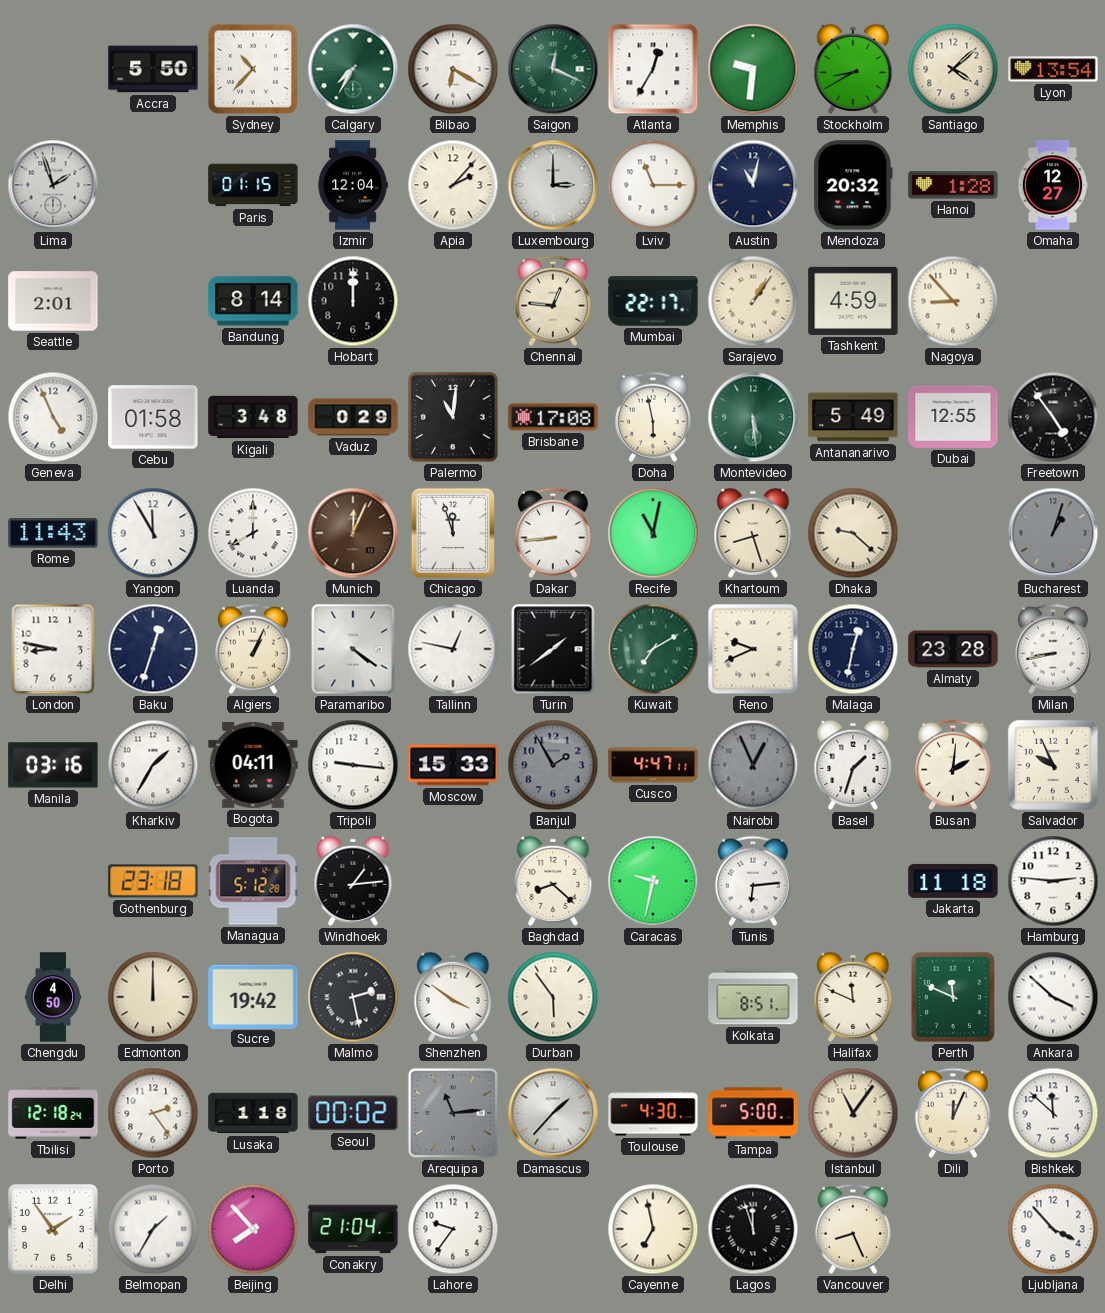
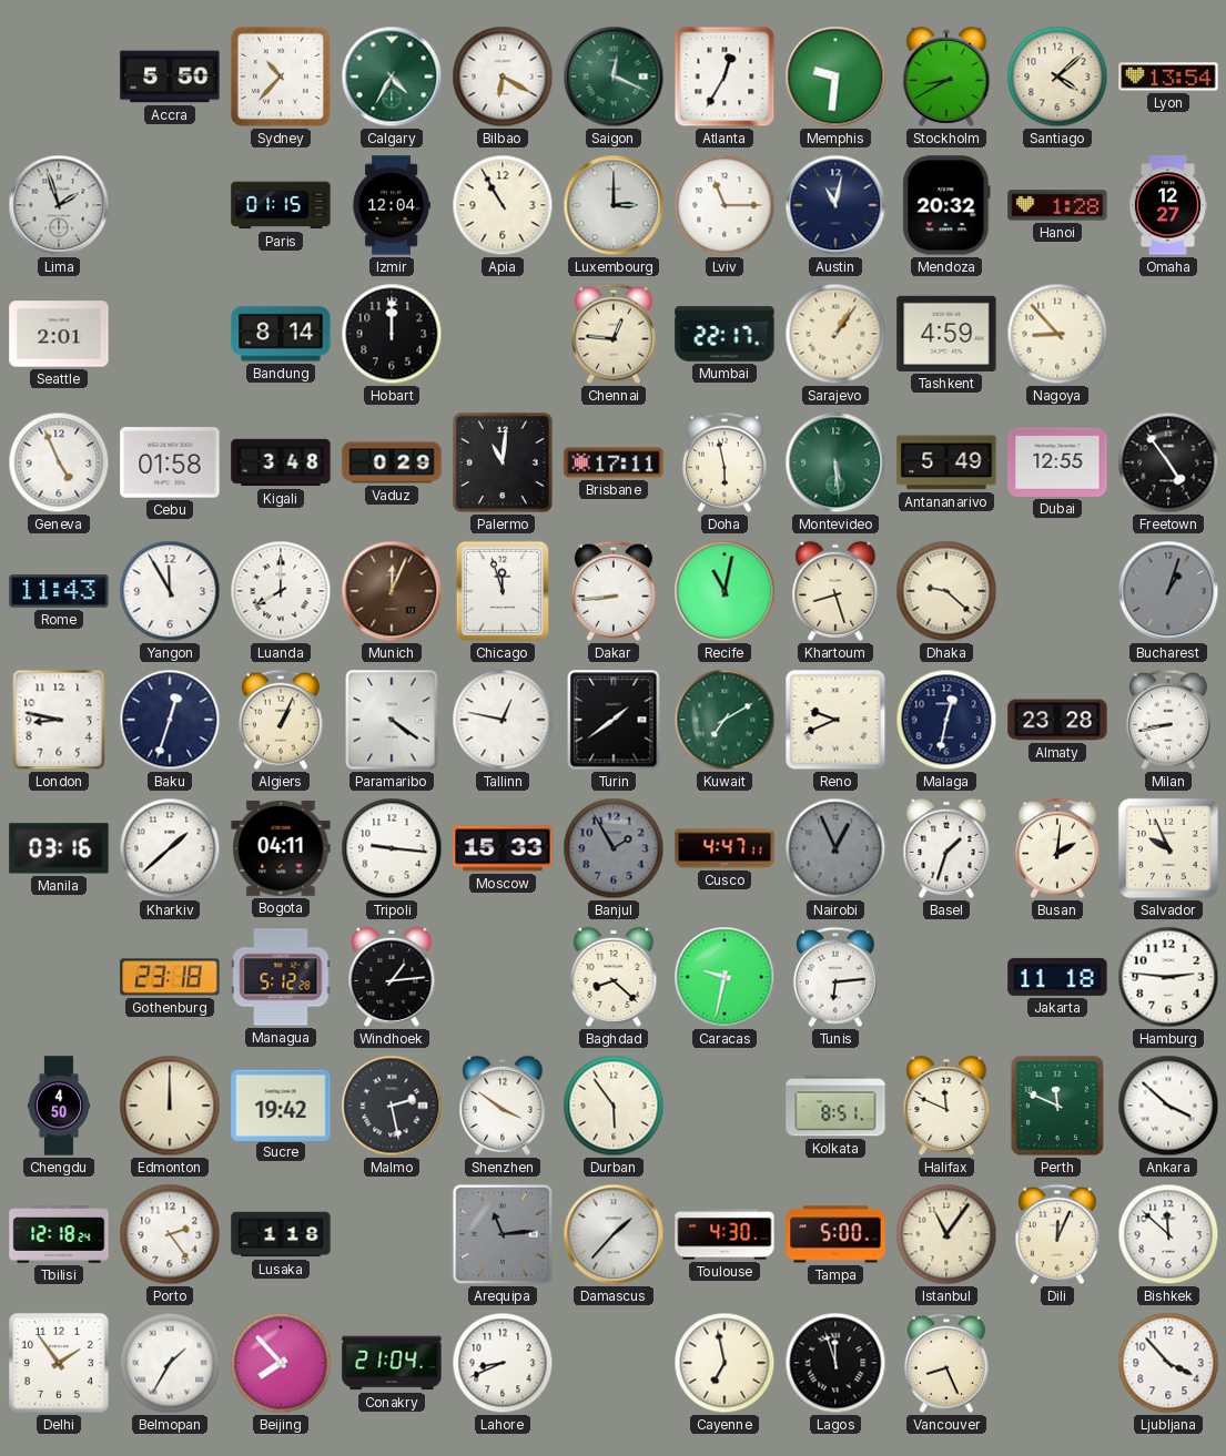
Calgary: 7:35 -> 4:35
Apia: 2:07 -> 10:55
Brisbane: 17:08 -> 17:11
Kharkiv: 1:35 -> 1:38
Seoul: 00:02 -> none
Lahore: 9:36 -> 8:41
